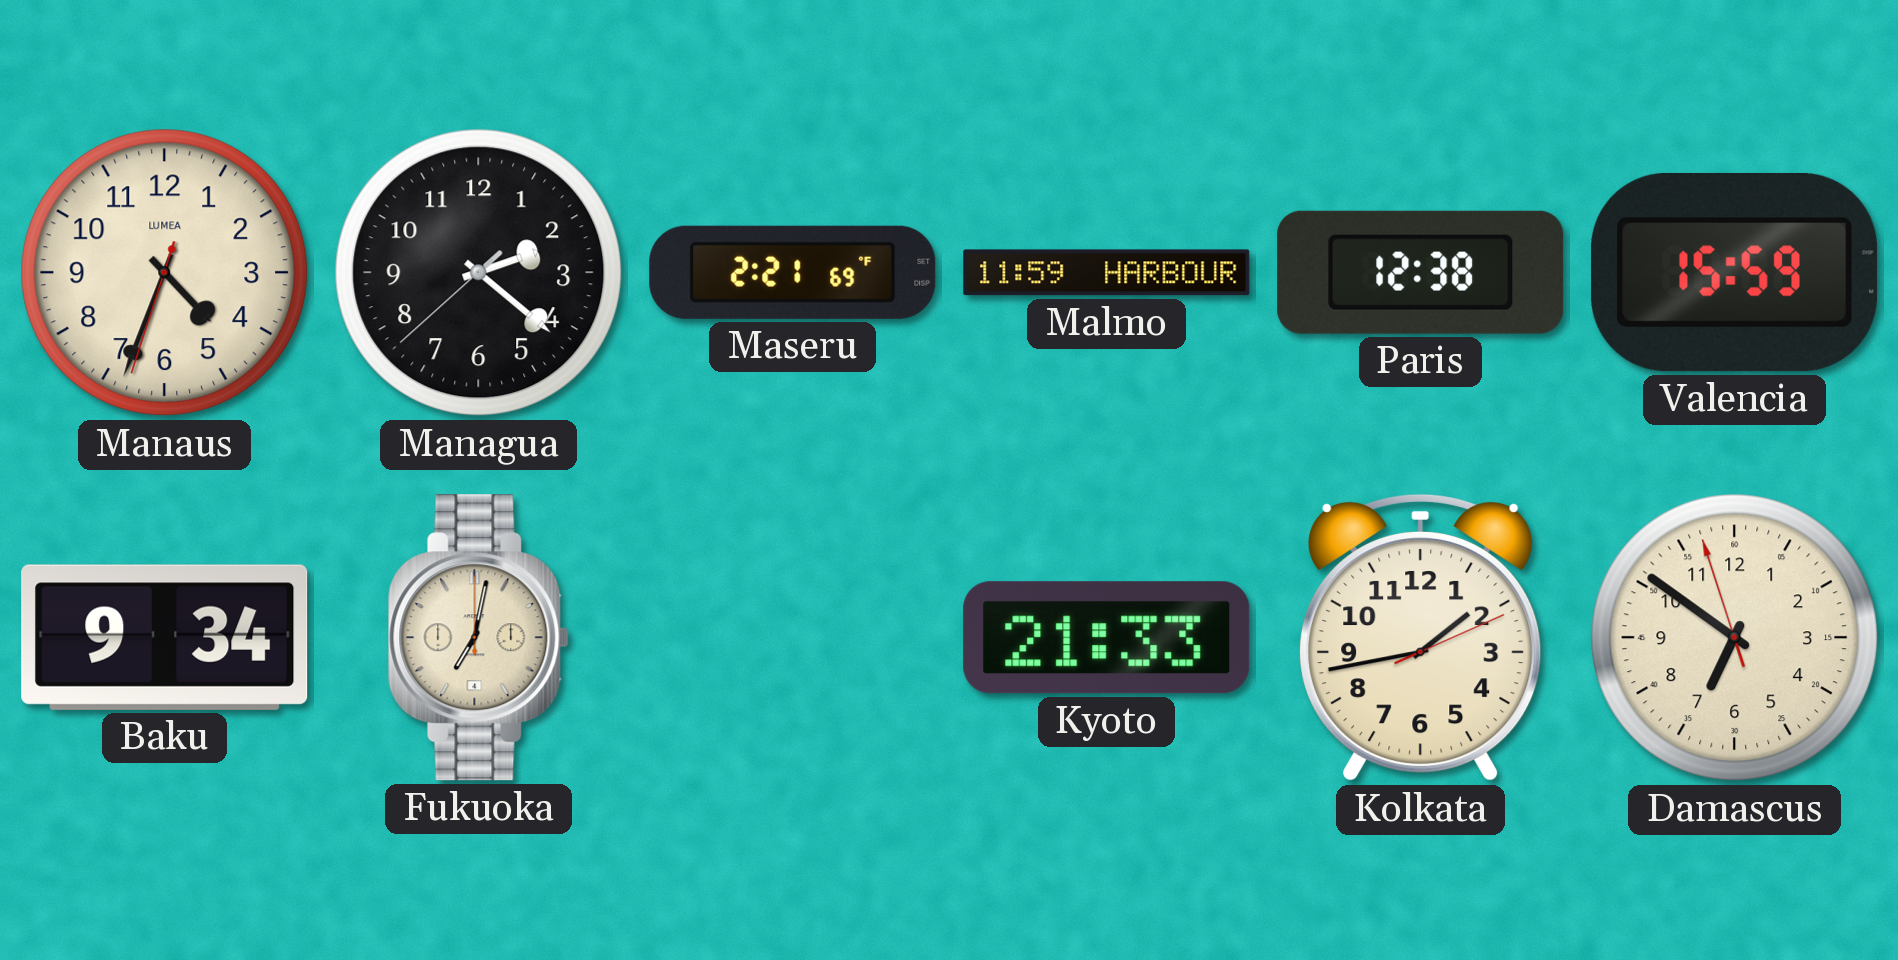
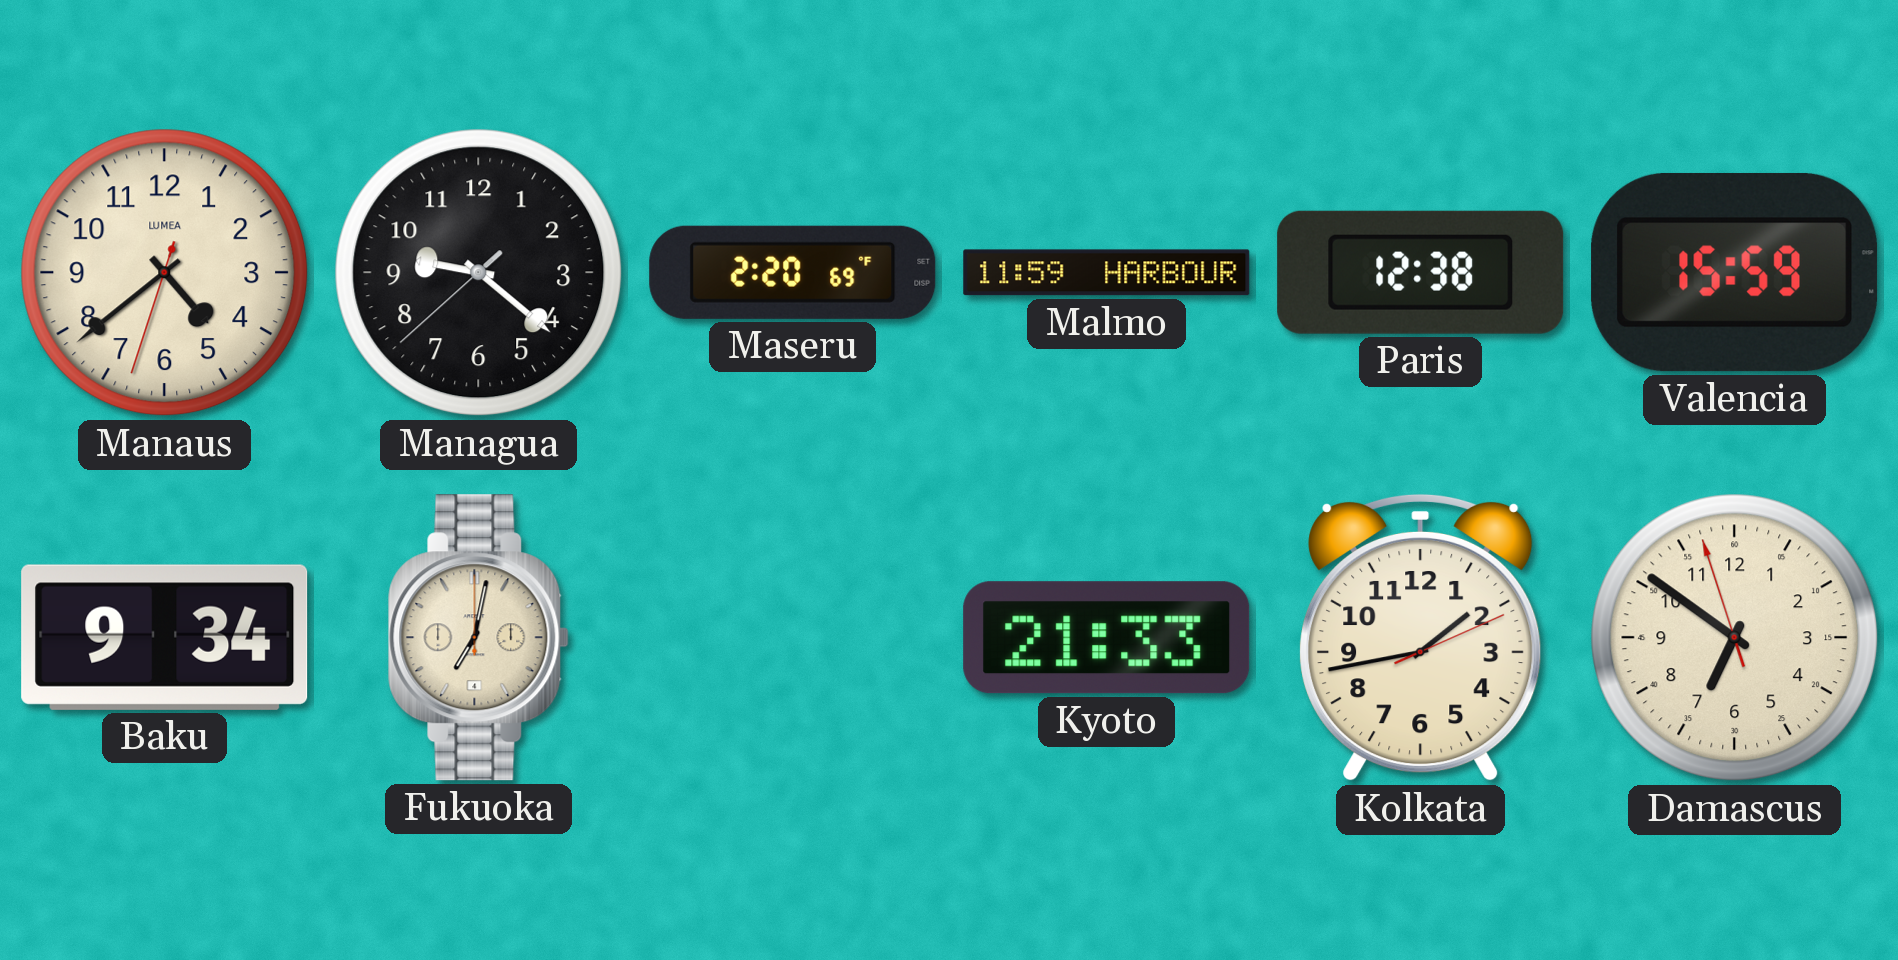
Manaus: 4:33 -> 4:38
Managua: 2:21 -> 9:21
Maseru: 2:21 -> 2:20
